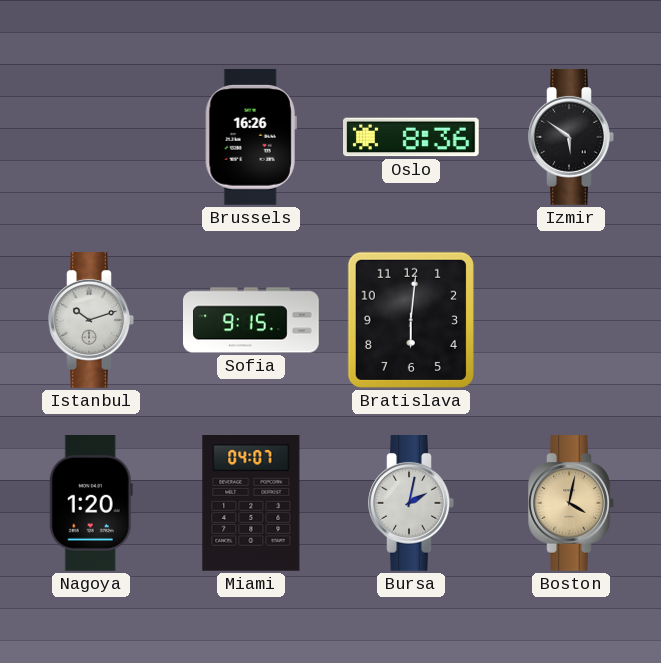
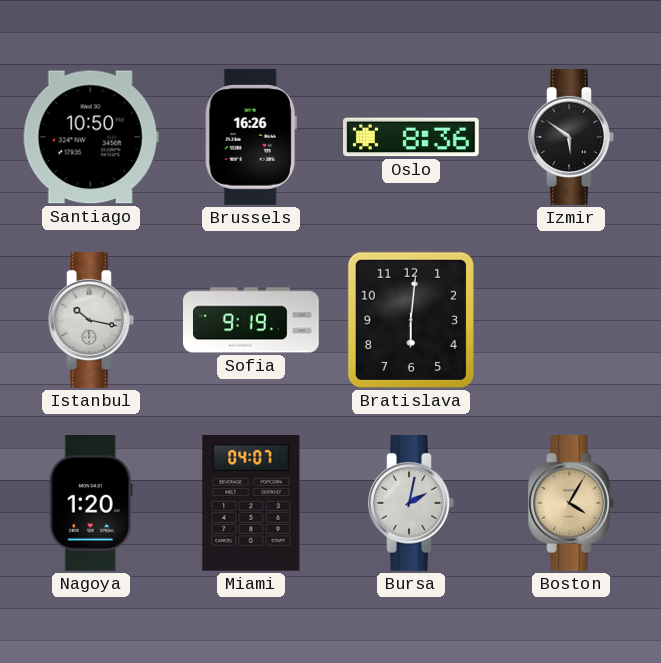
Santiago: none -> 10:50
Istanbul: 10:12 -> 10:17
Sofia: 9:15 -> 9:19
Boston: 4:02 -> 4:05
